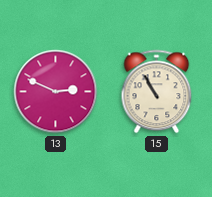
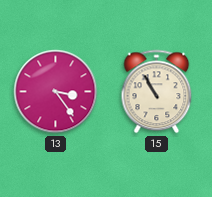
13: 2:49 -> 3:24
